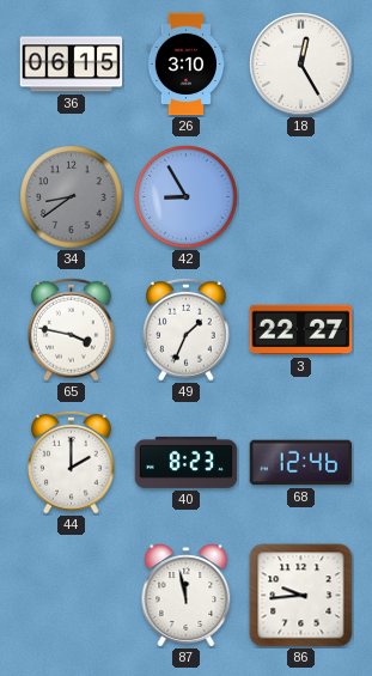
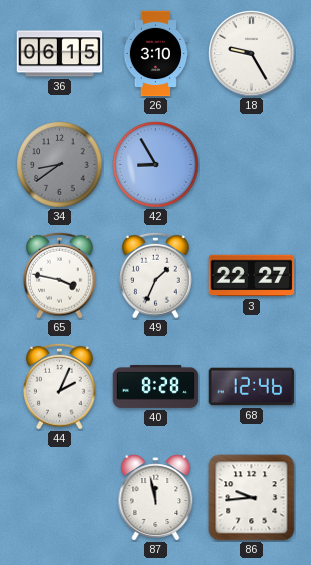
18: 12:25 -> 9:25
44: 2:00 -> 2:04
40: 8:23 -> 8:28
